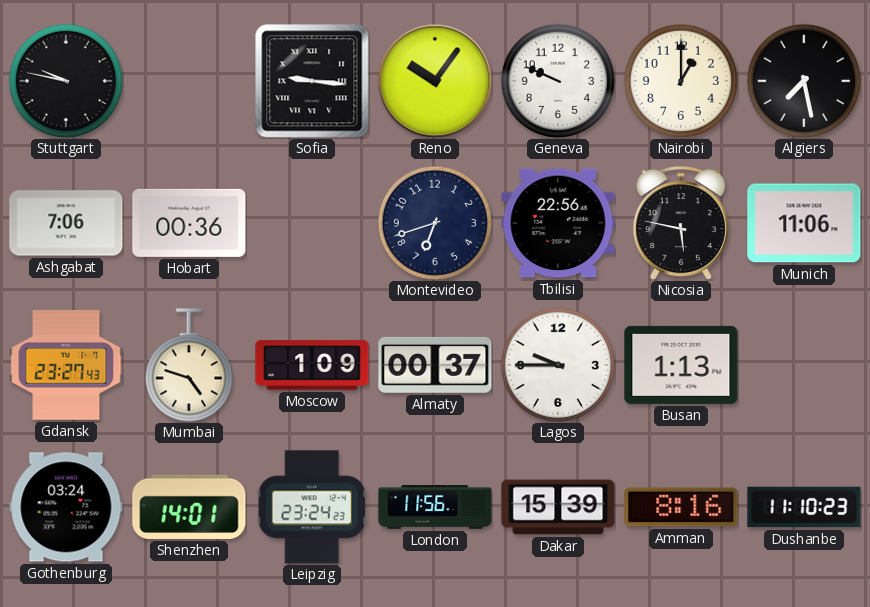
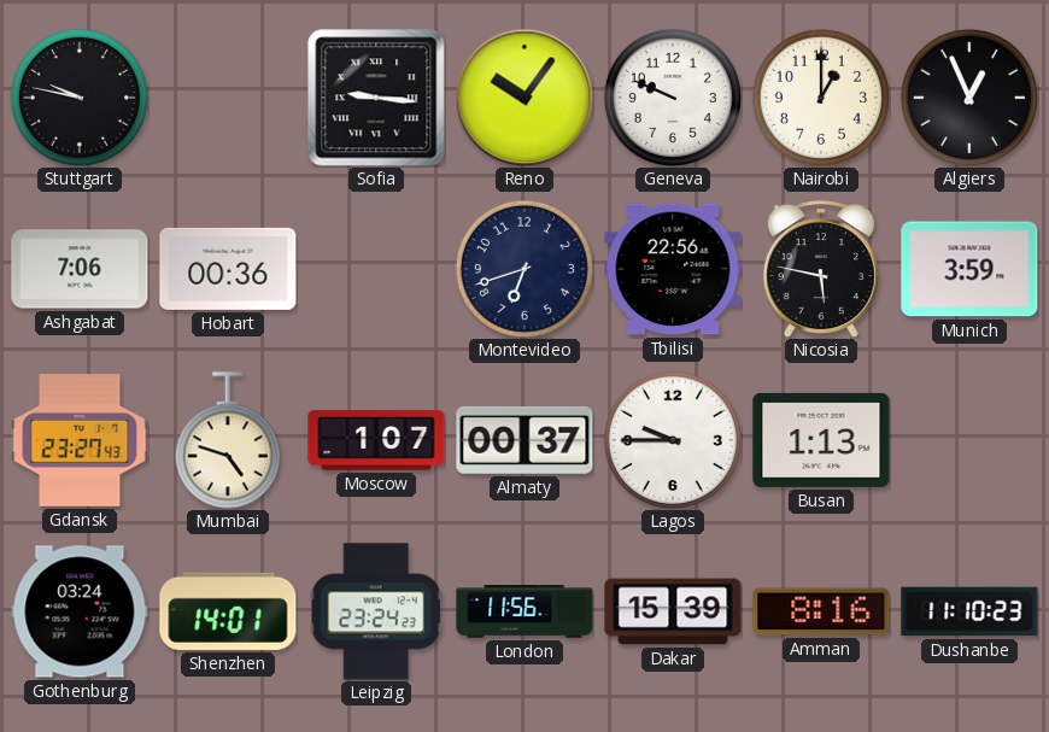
Algiers: 7:28 -> 12:56
Munich: 11:06 -> 3:59
Moscow: 1:09 -> 1:07
